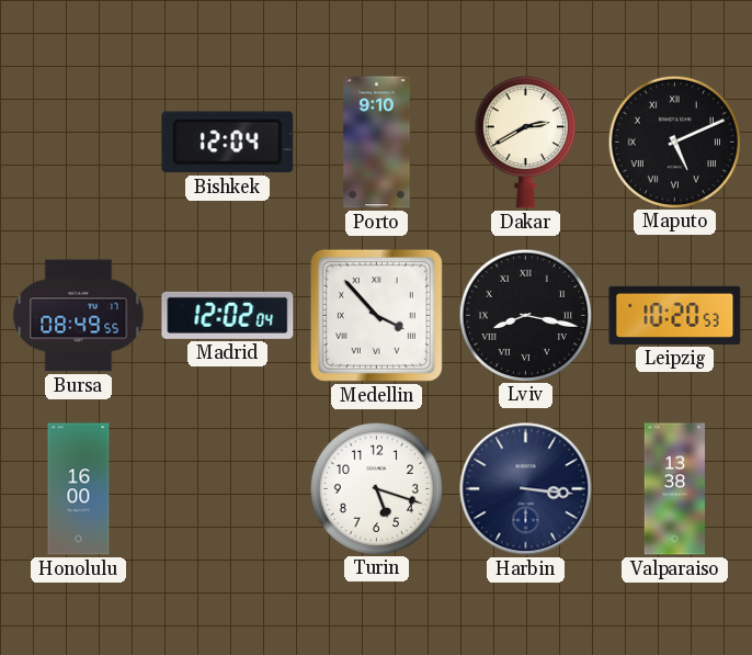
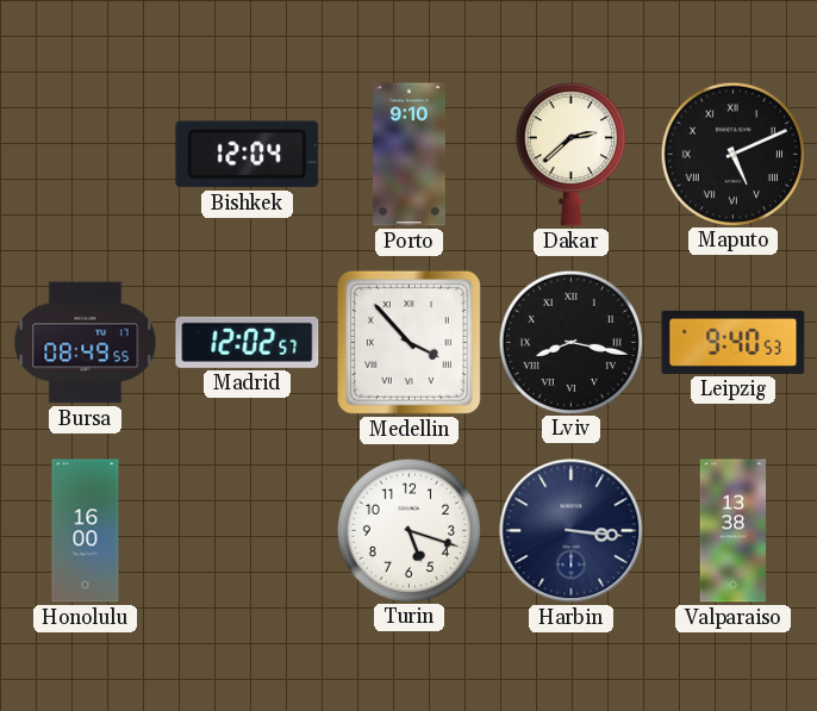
Dakar: 2:40 -> 2:38
Madrid: 12:02:04 -> 12:02:57
Leipzig: 10:20 -> 9:40
